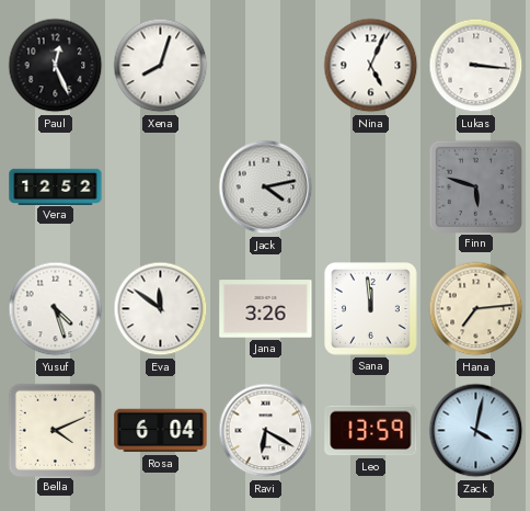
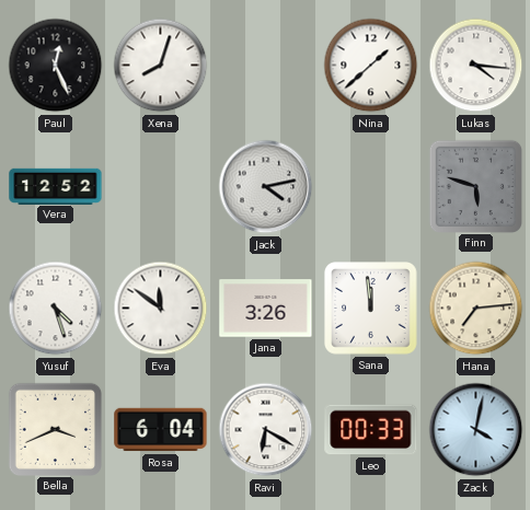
Nina: 5:04 -> 1:38
Lukas: 3:16 -> 4:16
Bella: 4:11 -> 3:41
Leo: 13:59 -> 00:33
